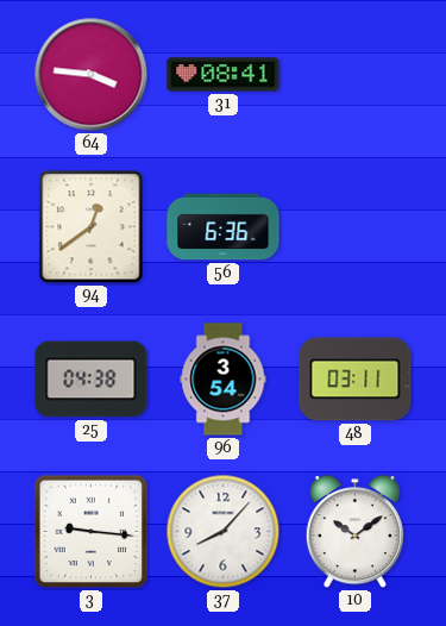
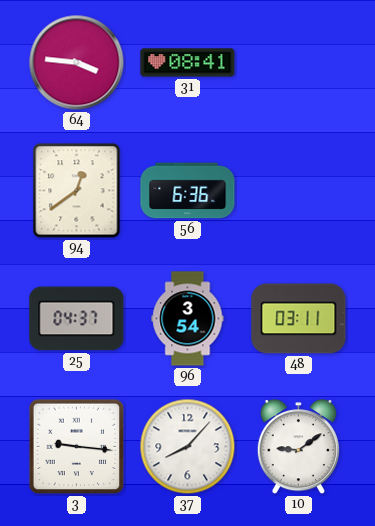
25: 04:38 -> 04:37
10: 10:09 -> 9:09
